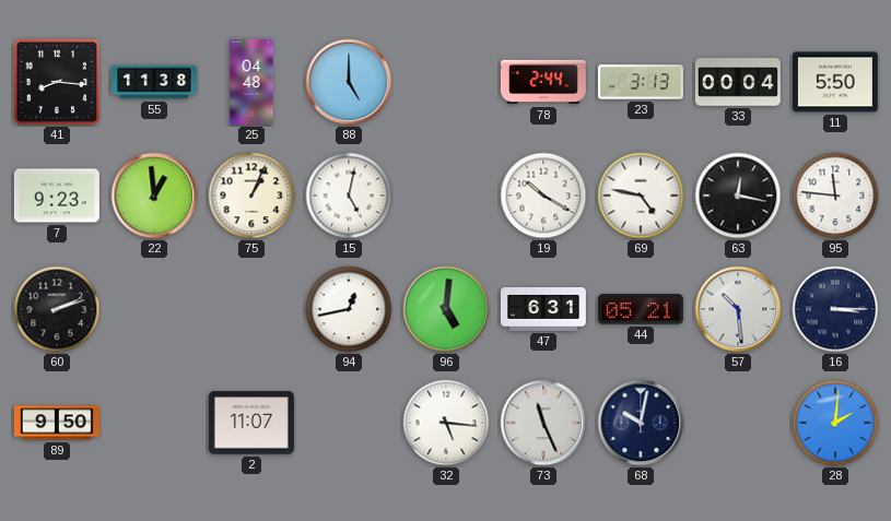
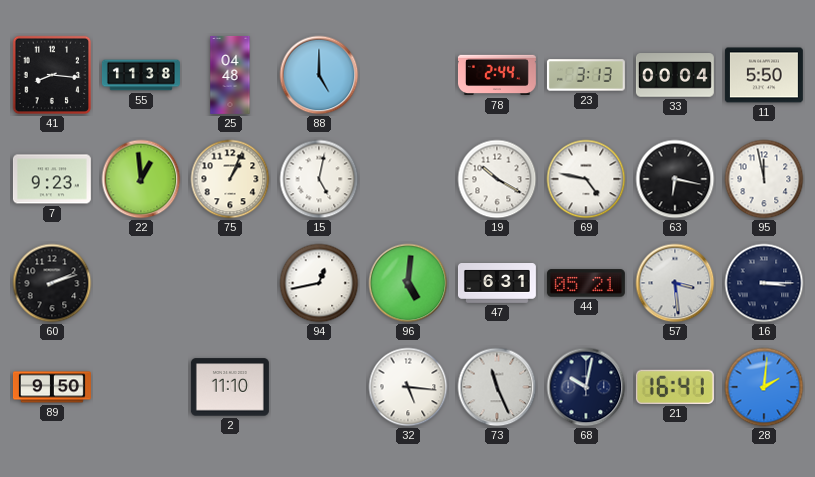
63: 12:17 -> 6:17
95: 11:46 -> 11:58
57: 10:29 -> 3:29
2: 11:07 -> 11:10
21: none -> 16:41
